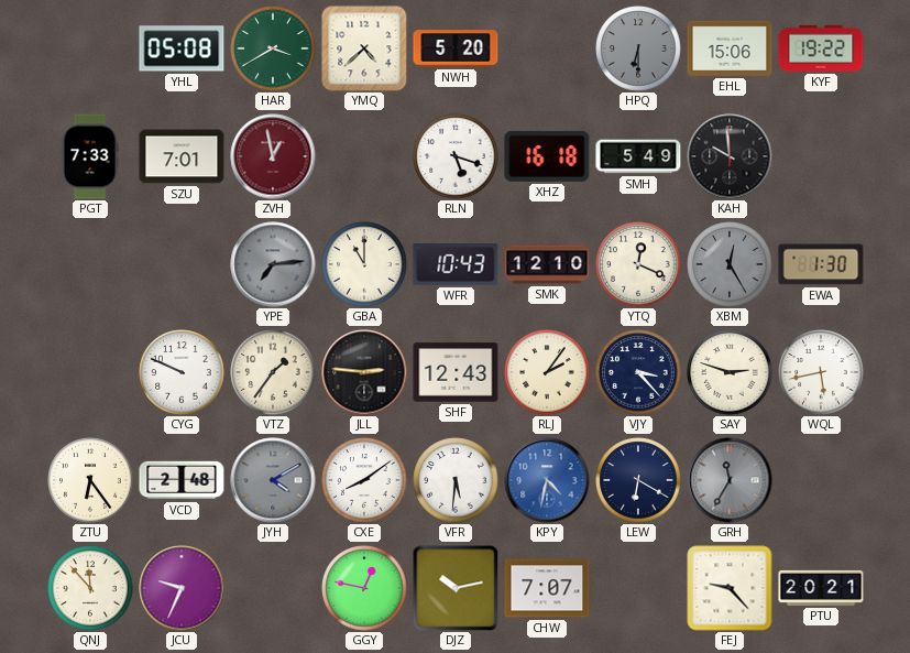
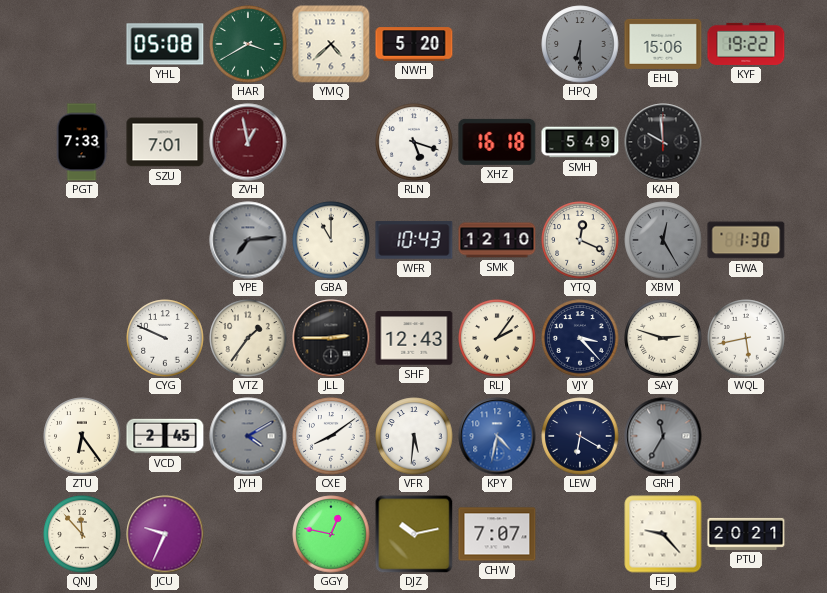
JLL: 2:46 -> 2:45
VCD: 2:48 -> 2:45
